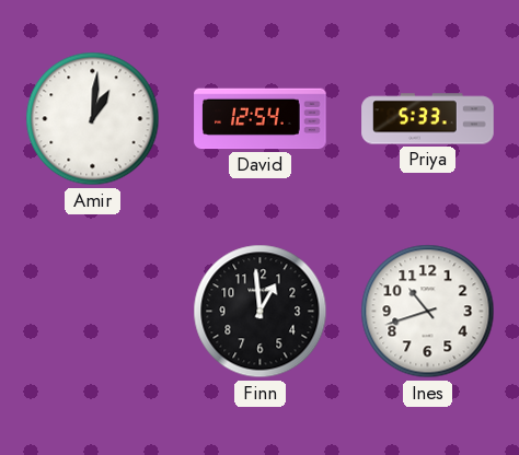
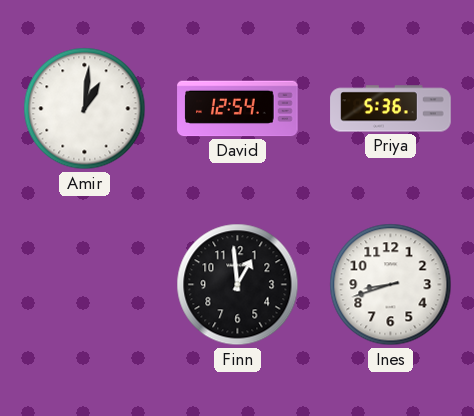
Priya: 5:33 -> 5:36
Ines: 10:42 -> 8:42
